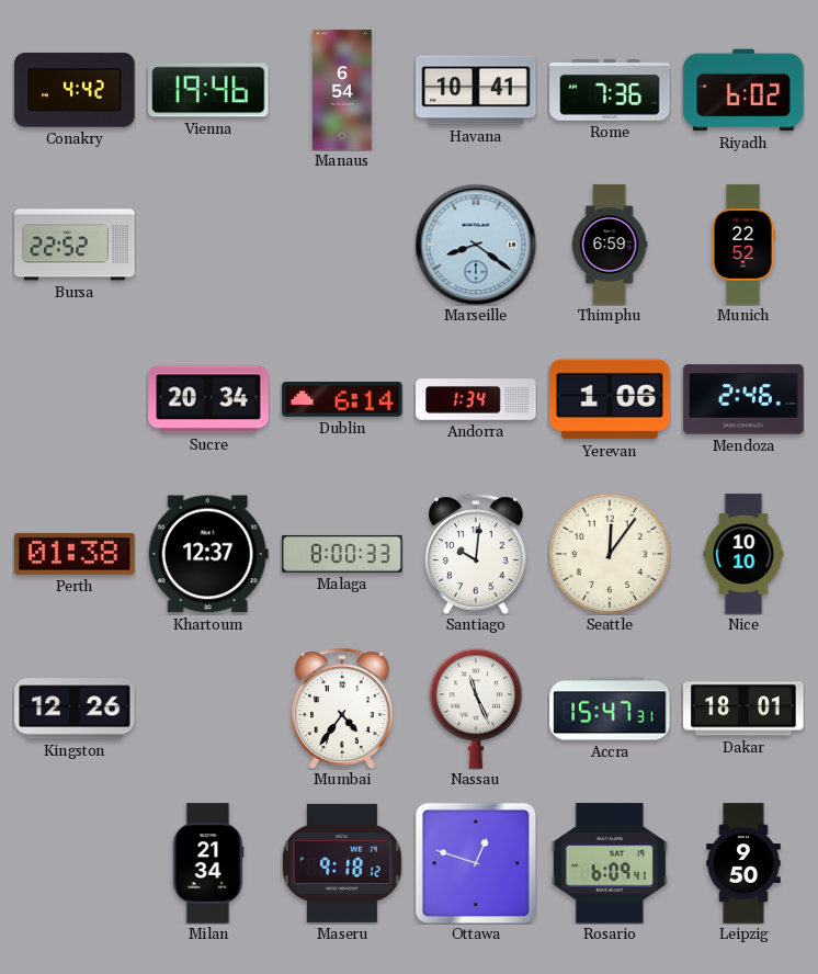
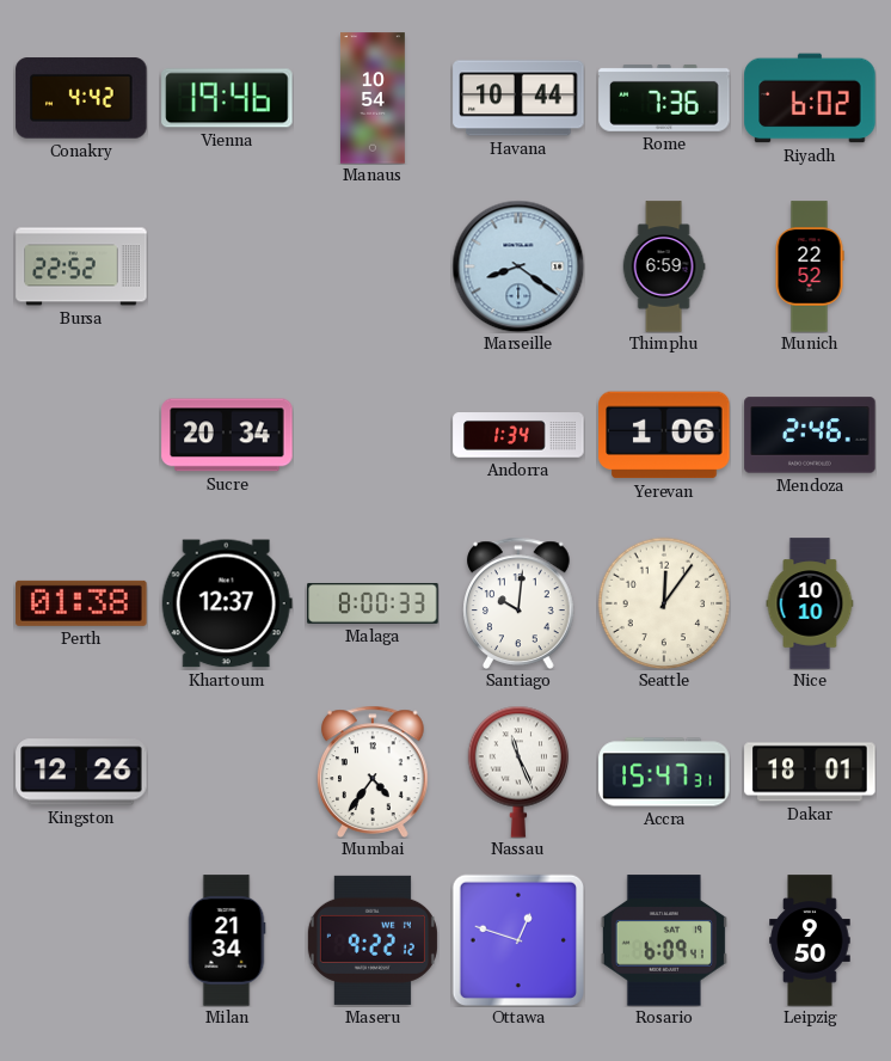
Manaus: 6:54 -> 10:54
Havana: 10:41 -> 10:44
Dublin: 6:14 -> none
Maseru: 9:18 -> 9:22
